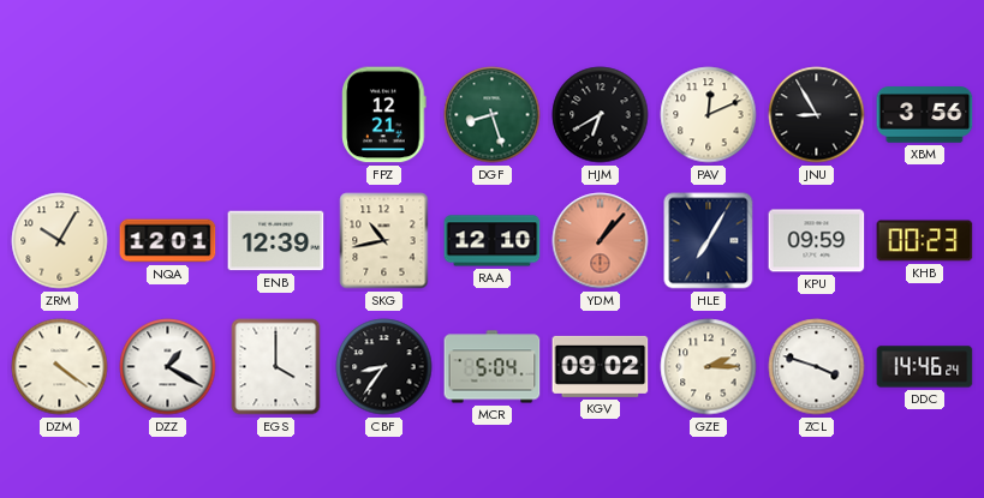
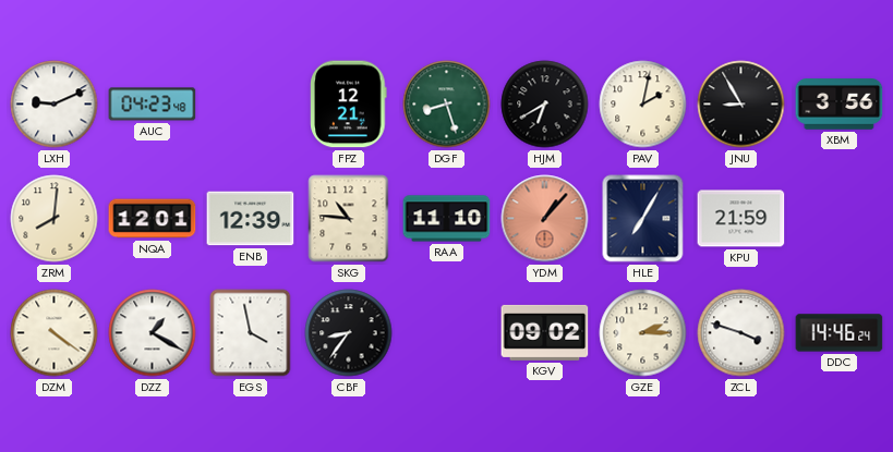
LXH: none -> 9:11
AUC: none -> 04:23
PAV: 12:11 -> 2:02
ZRM: 10:05 -> 8:01
SKG: 10:43 -> 10:46
RAA: 12:10 -> 11:10
KPU: 09:59 -> 21:59
KHB: 00:23 -> none
EGS: 4:00 -> 3:58
MCR: 5:04 -> none
